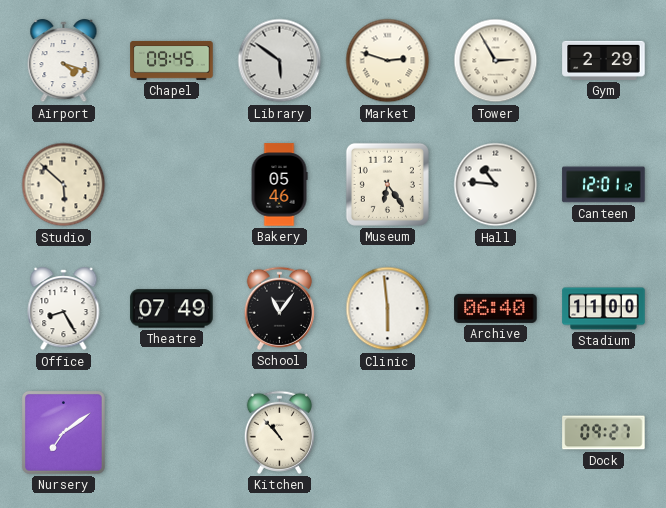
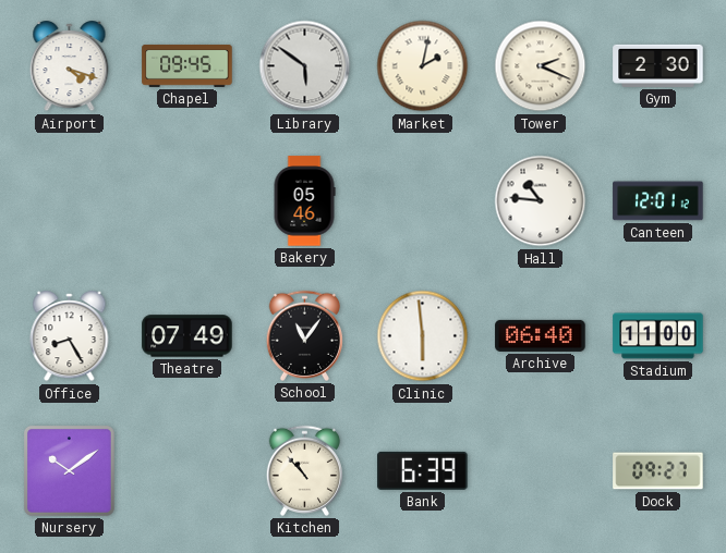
Market: 2:48 -> 2:02
Tower: 2:55 -> 2:19
Gym: 2:29 -> 2:30
Studio: 5:52 -> none
Museum: 6:24 -> none
Nursery: 7:09 -> 10:09
Bank: none -> 6:39
